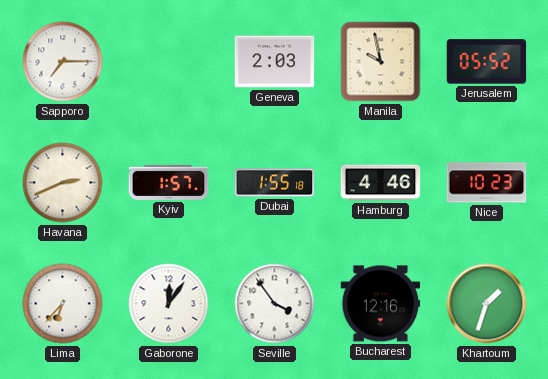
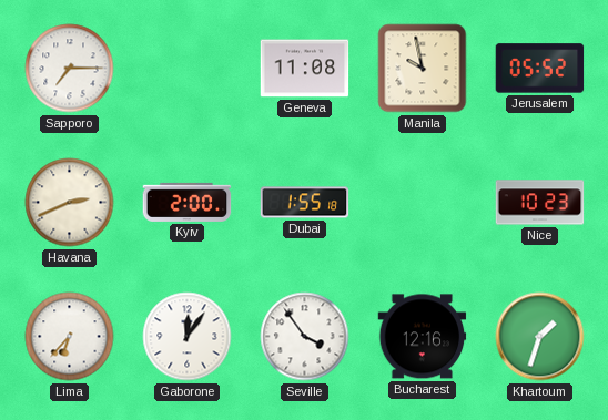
Geneva: 2:03 -> 11:08
Kyiv: 1:57 -> 2:00
Hamburg: 4:46 -> none
